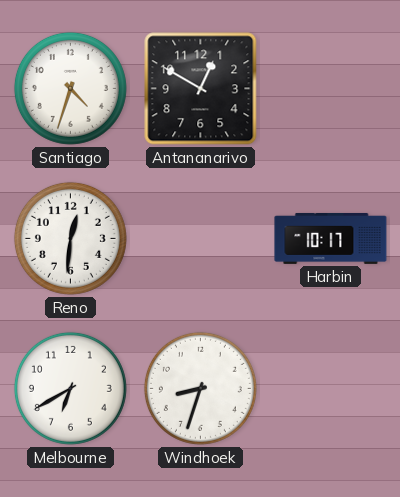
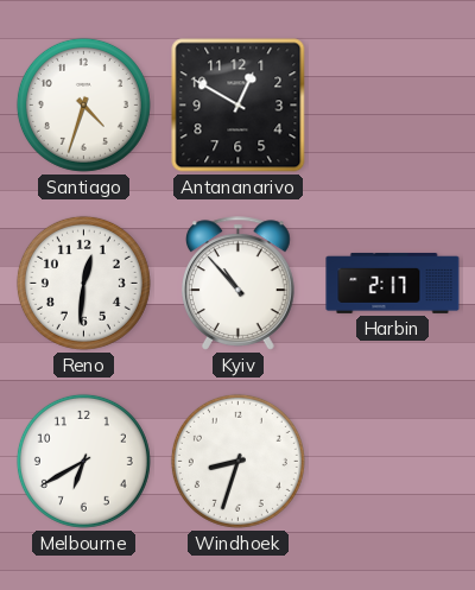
Kyiv: none -> 10:53
Harbin: 10:17 -> 2:17
